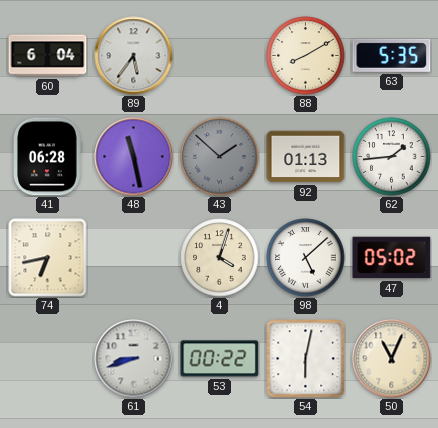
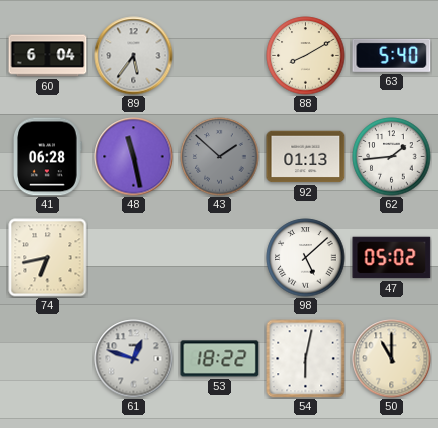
63: 5:35 -> 5:40
4: 4:03 -> none
61: 8:42 -> 12:48
53: 00:22 -> 18:22
50: 11:04 -> 11:00
